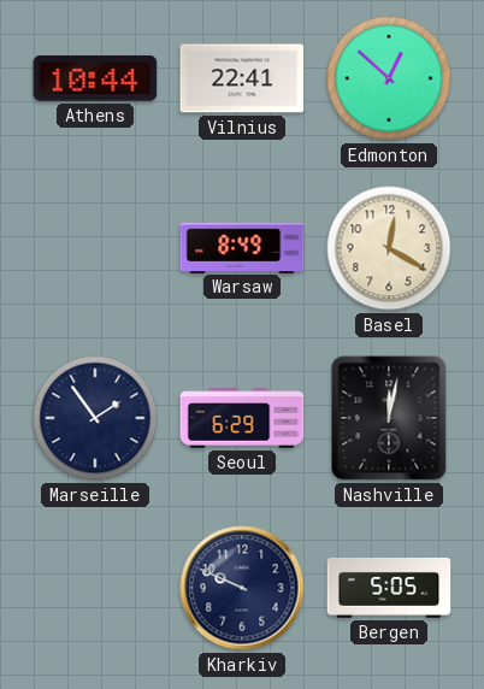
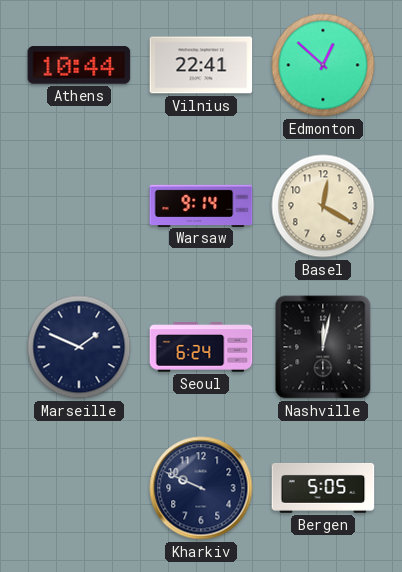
Warsaw: 8:49 -> 9:14
Marseille: 1:54 -> 1:49
Seoul: 6:29 -> 6:24
